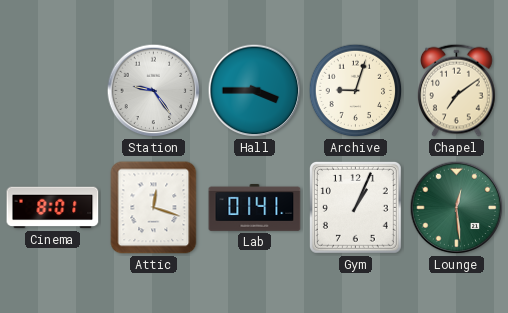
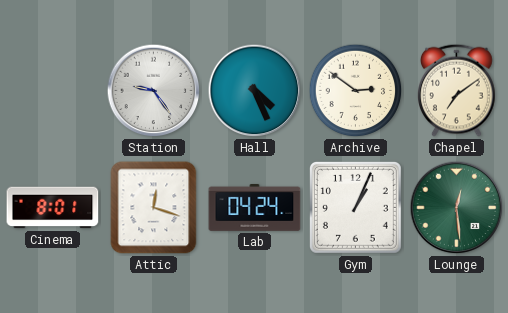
Hall: 3:45 -> 4:26
Archive: 9:03 -> 2:51
Lab: 01:41 -> 04:24
